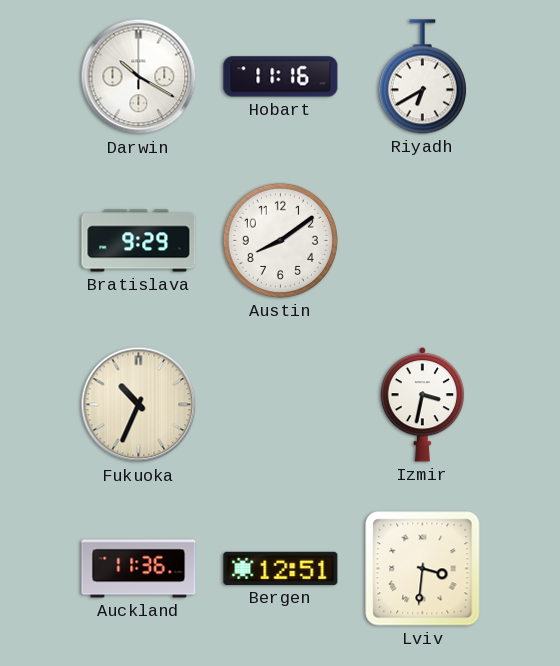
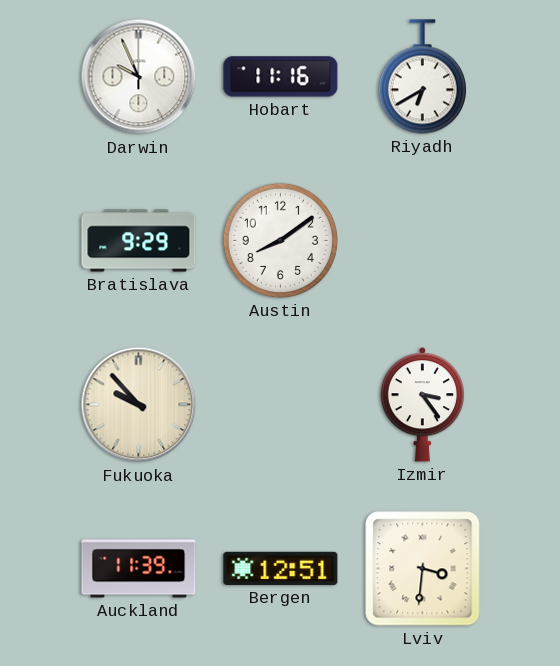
Darwin: 10:20 -> 9:56
Fukuoka: 10:34 -> 9:53
Izmir: 3:32 -> 3:24
Auckland: 11:36 -> 11:39
